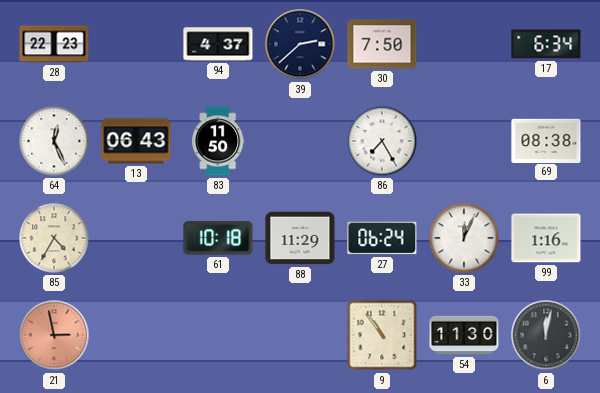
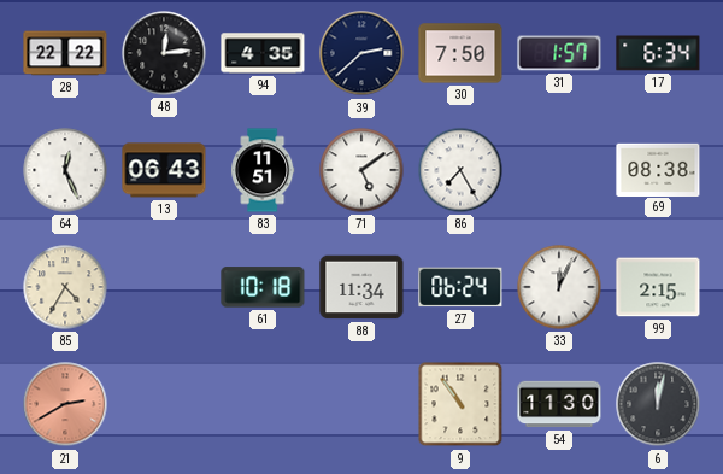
28: 22:23 -> 22:22
48: none -> 12:14
94: 4:37 -> 4:35
31: none -> 1:57
83: 11:50 -> 11:51
71: none -> 5:09
88: 11:29 -> 11:34
99: 1:16 -> 2:15
21: 2:58 -> 2:40
